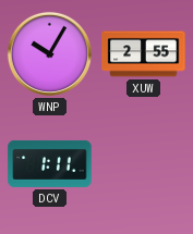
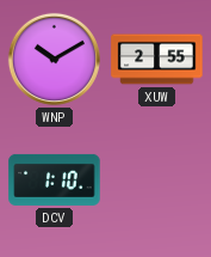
WNP: 10:05 -> 10:10
DCV: 1:11 -> 1:10
